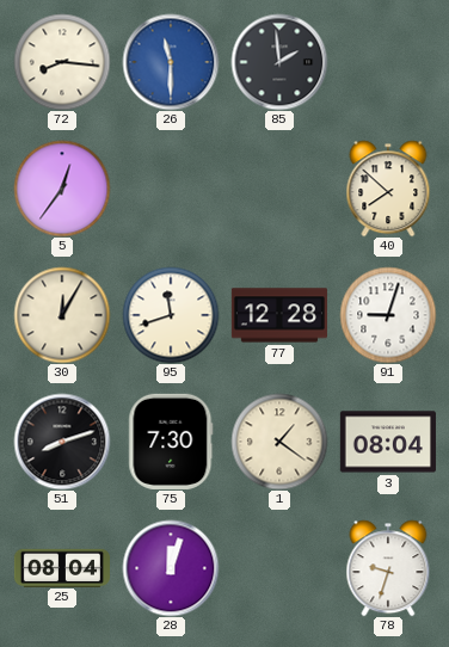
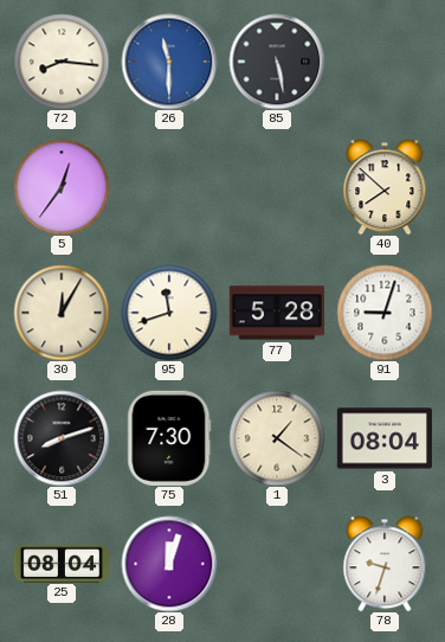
85: 1:59 -> 5:28
77: 12:28 -> 5:28
